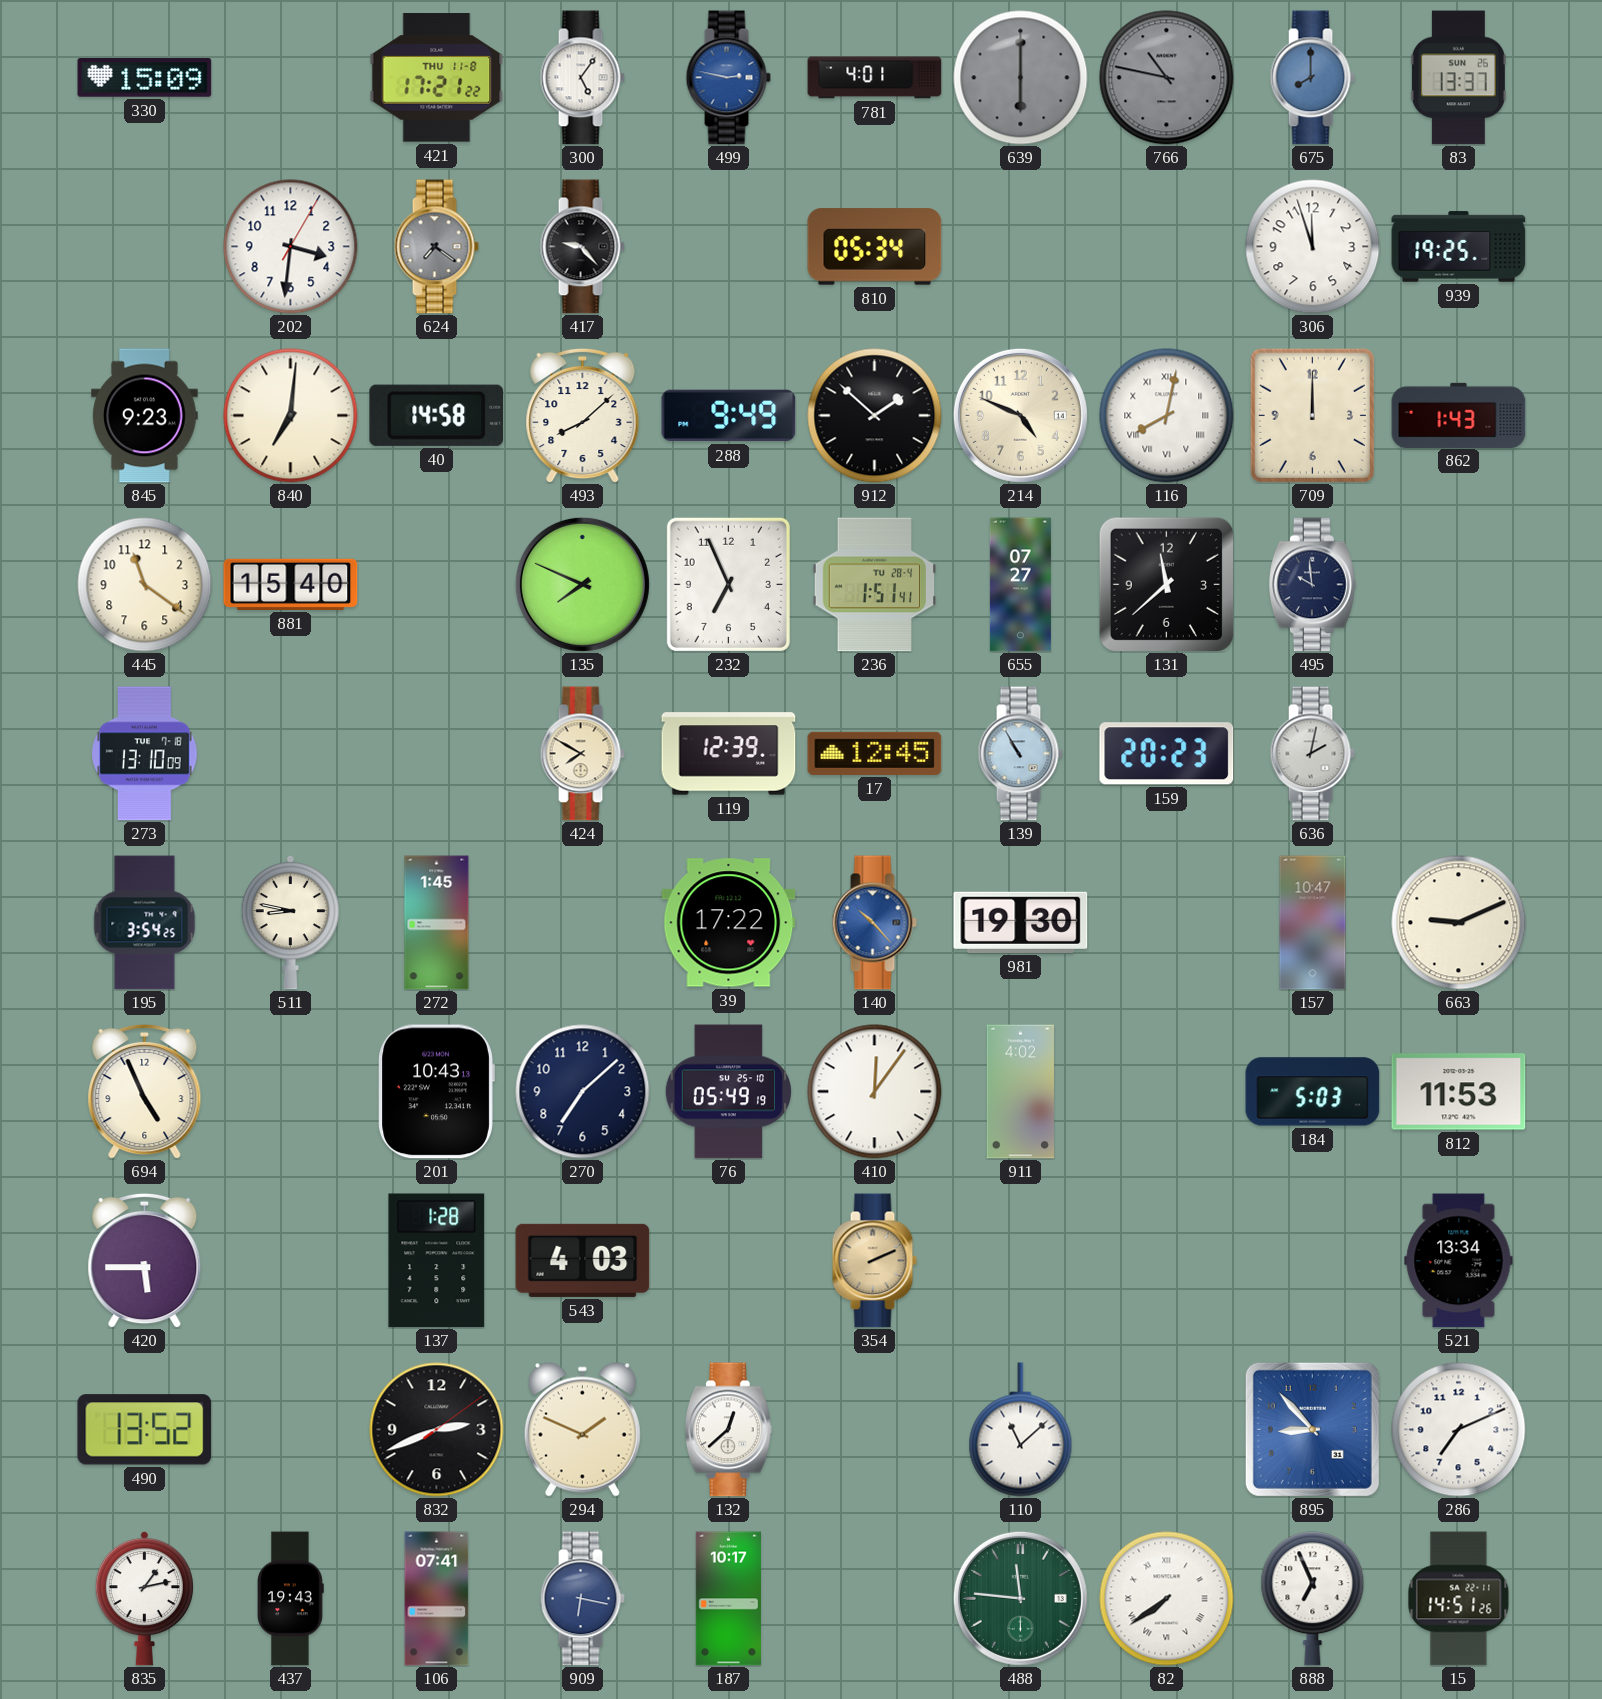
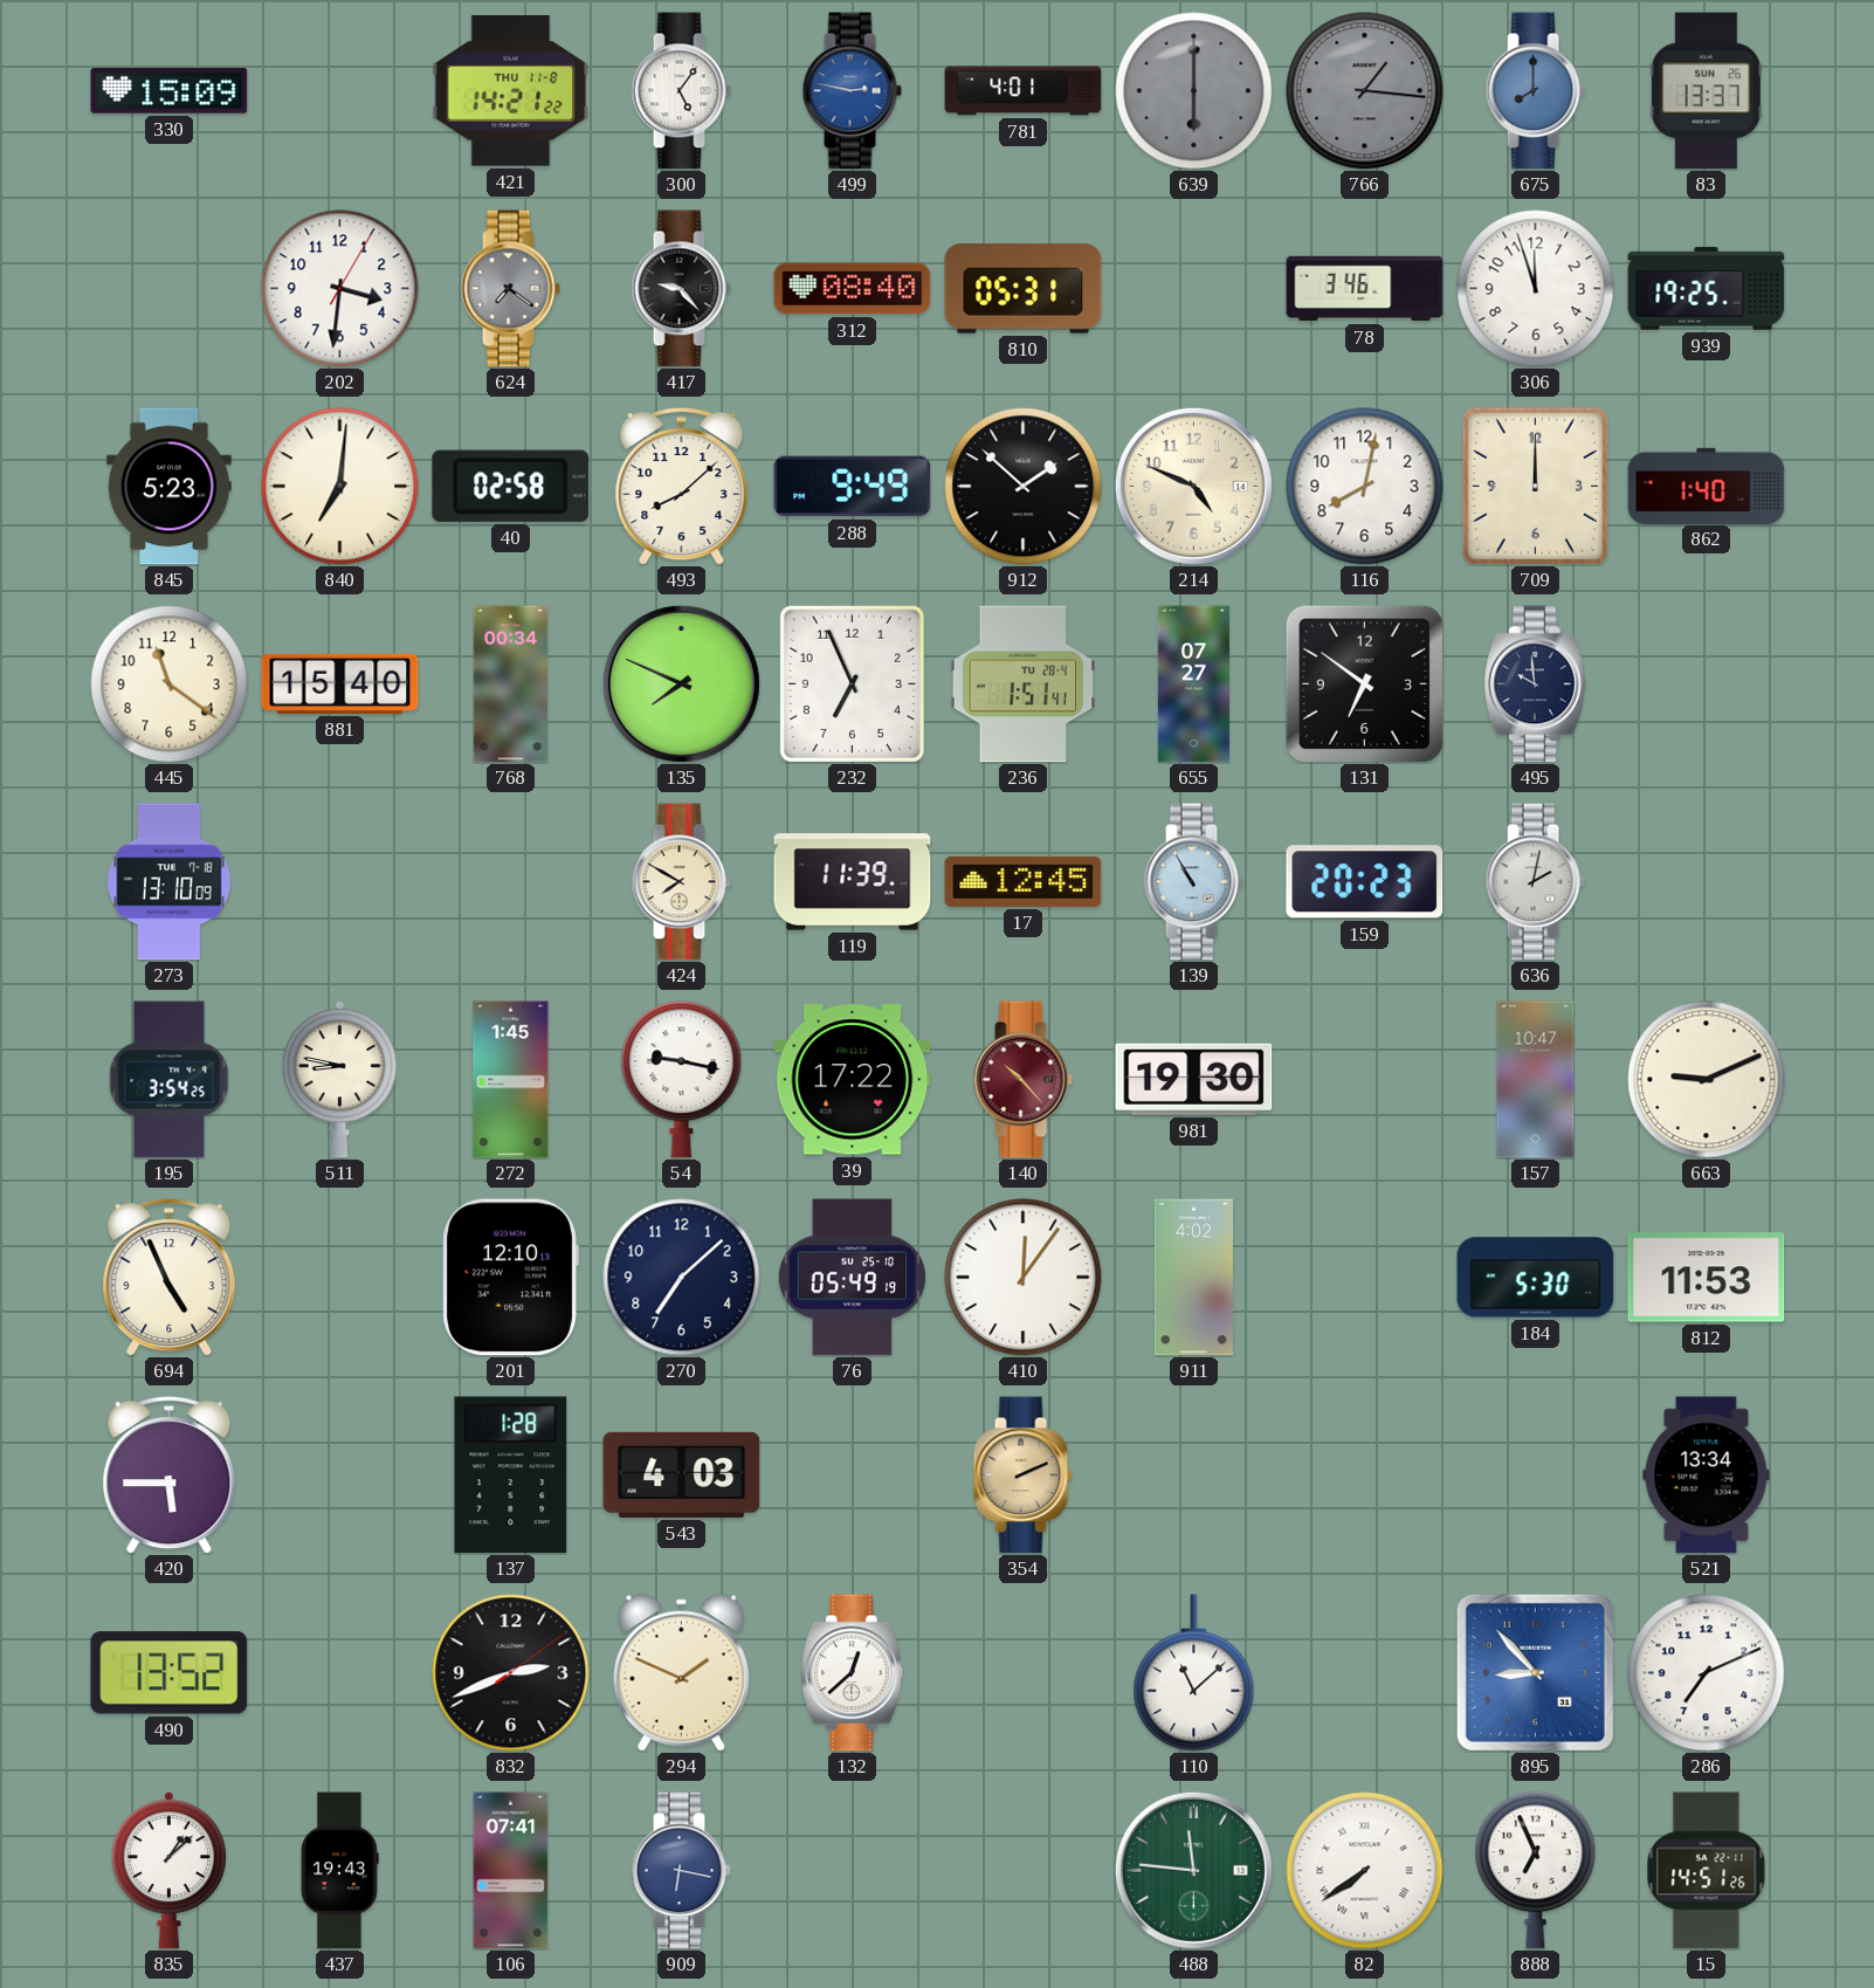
421: 17:21 -> 14:21
766: 10:47 -> 1:16
312: none -> 08:40
810: 05:34 -> 05:31
78: none -> 3:46
845: 9:23 -> 5:23
40: 14:58 -> 02:58
116 numerals: Roman -> Arabic
862: 1:43 -> 1:40
768: none -> 00:34
131: 11:38 -> 6:51
119: 12:39 -> 11:39
54: none -> 9:17
140 dial: blue -> burgundy
201: 10:43 -> 12:10
184: 5:03 -> 5:30
835: 1:13 -> 1:08
187: 10:17 -> none
